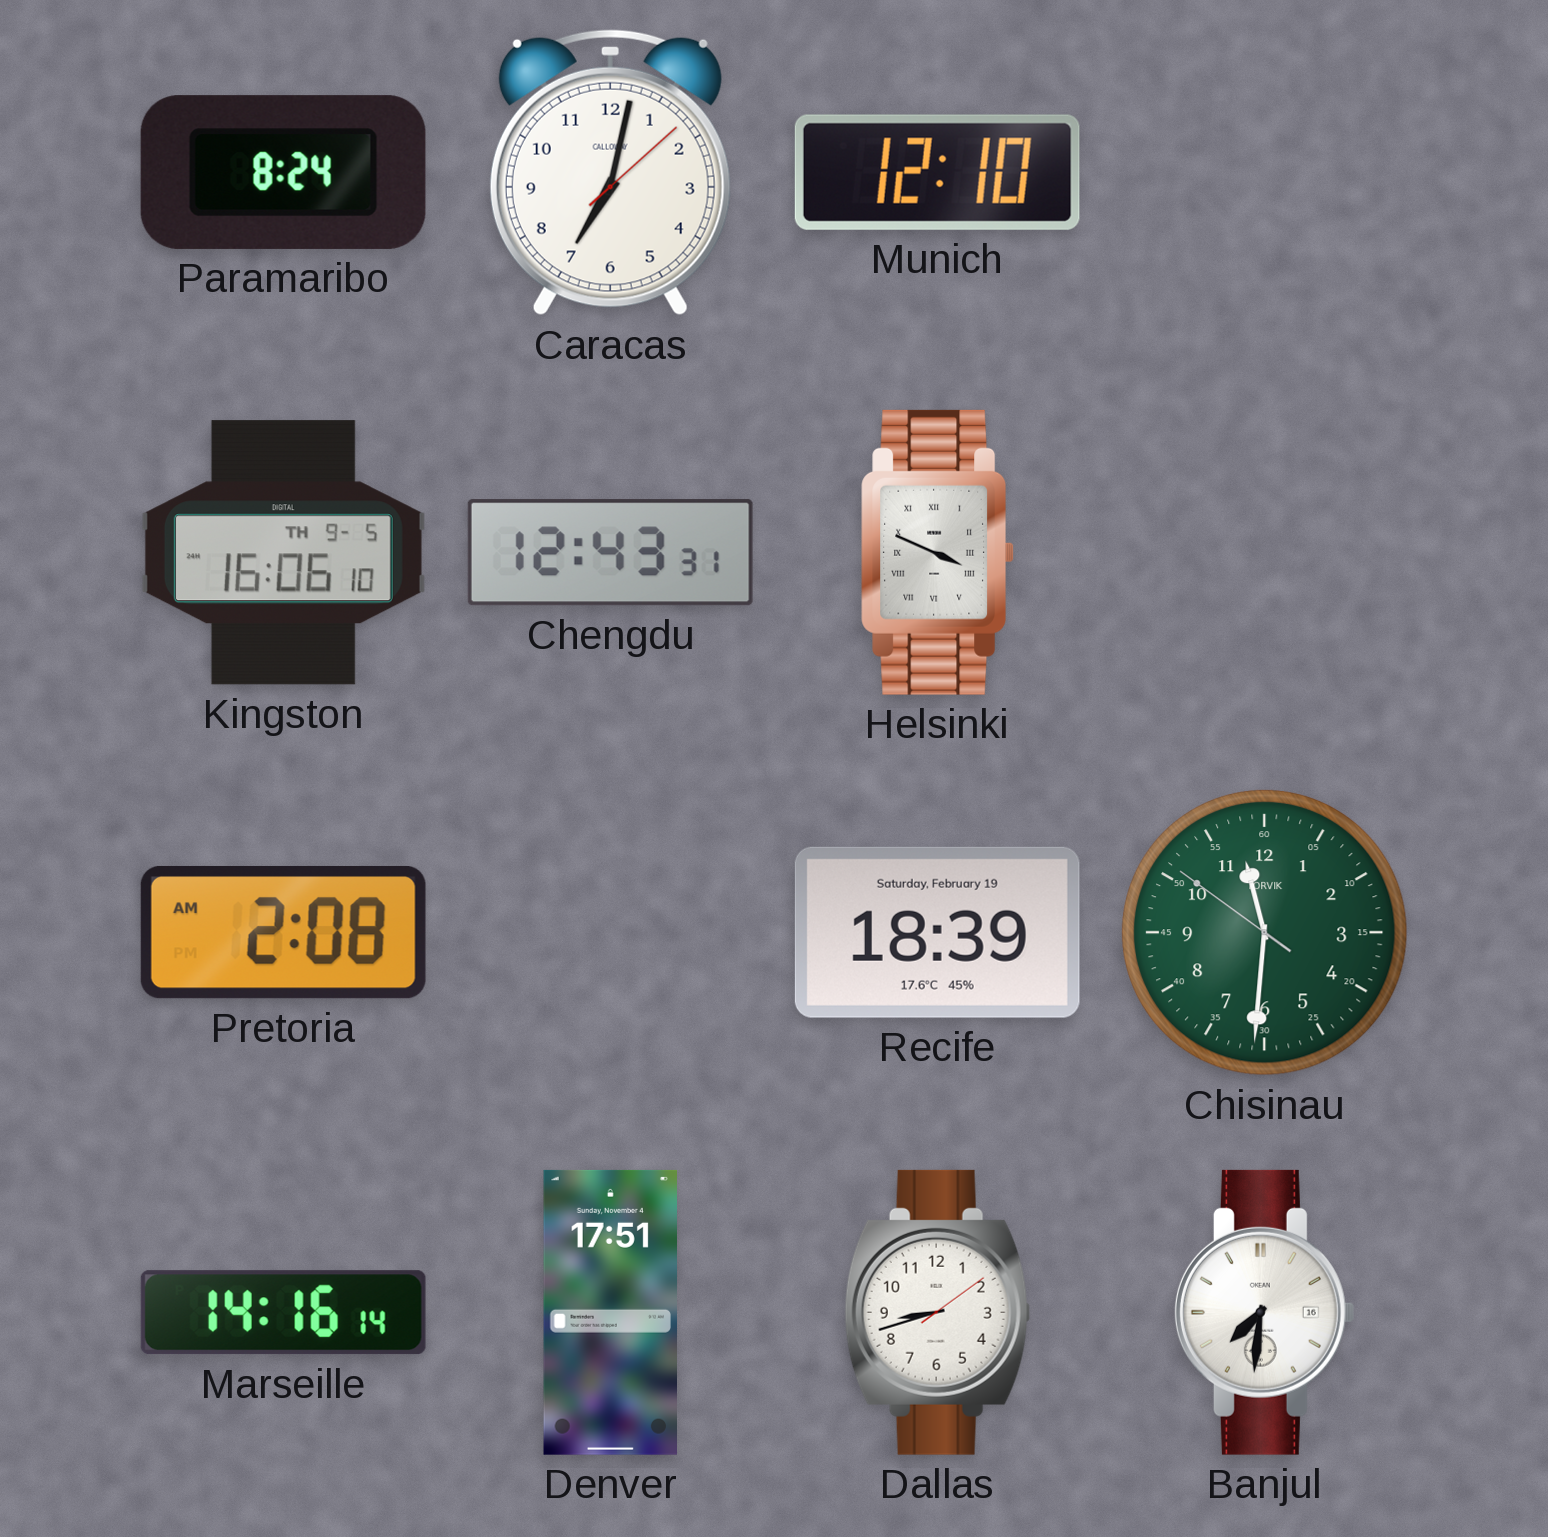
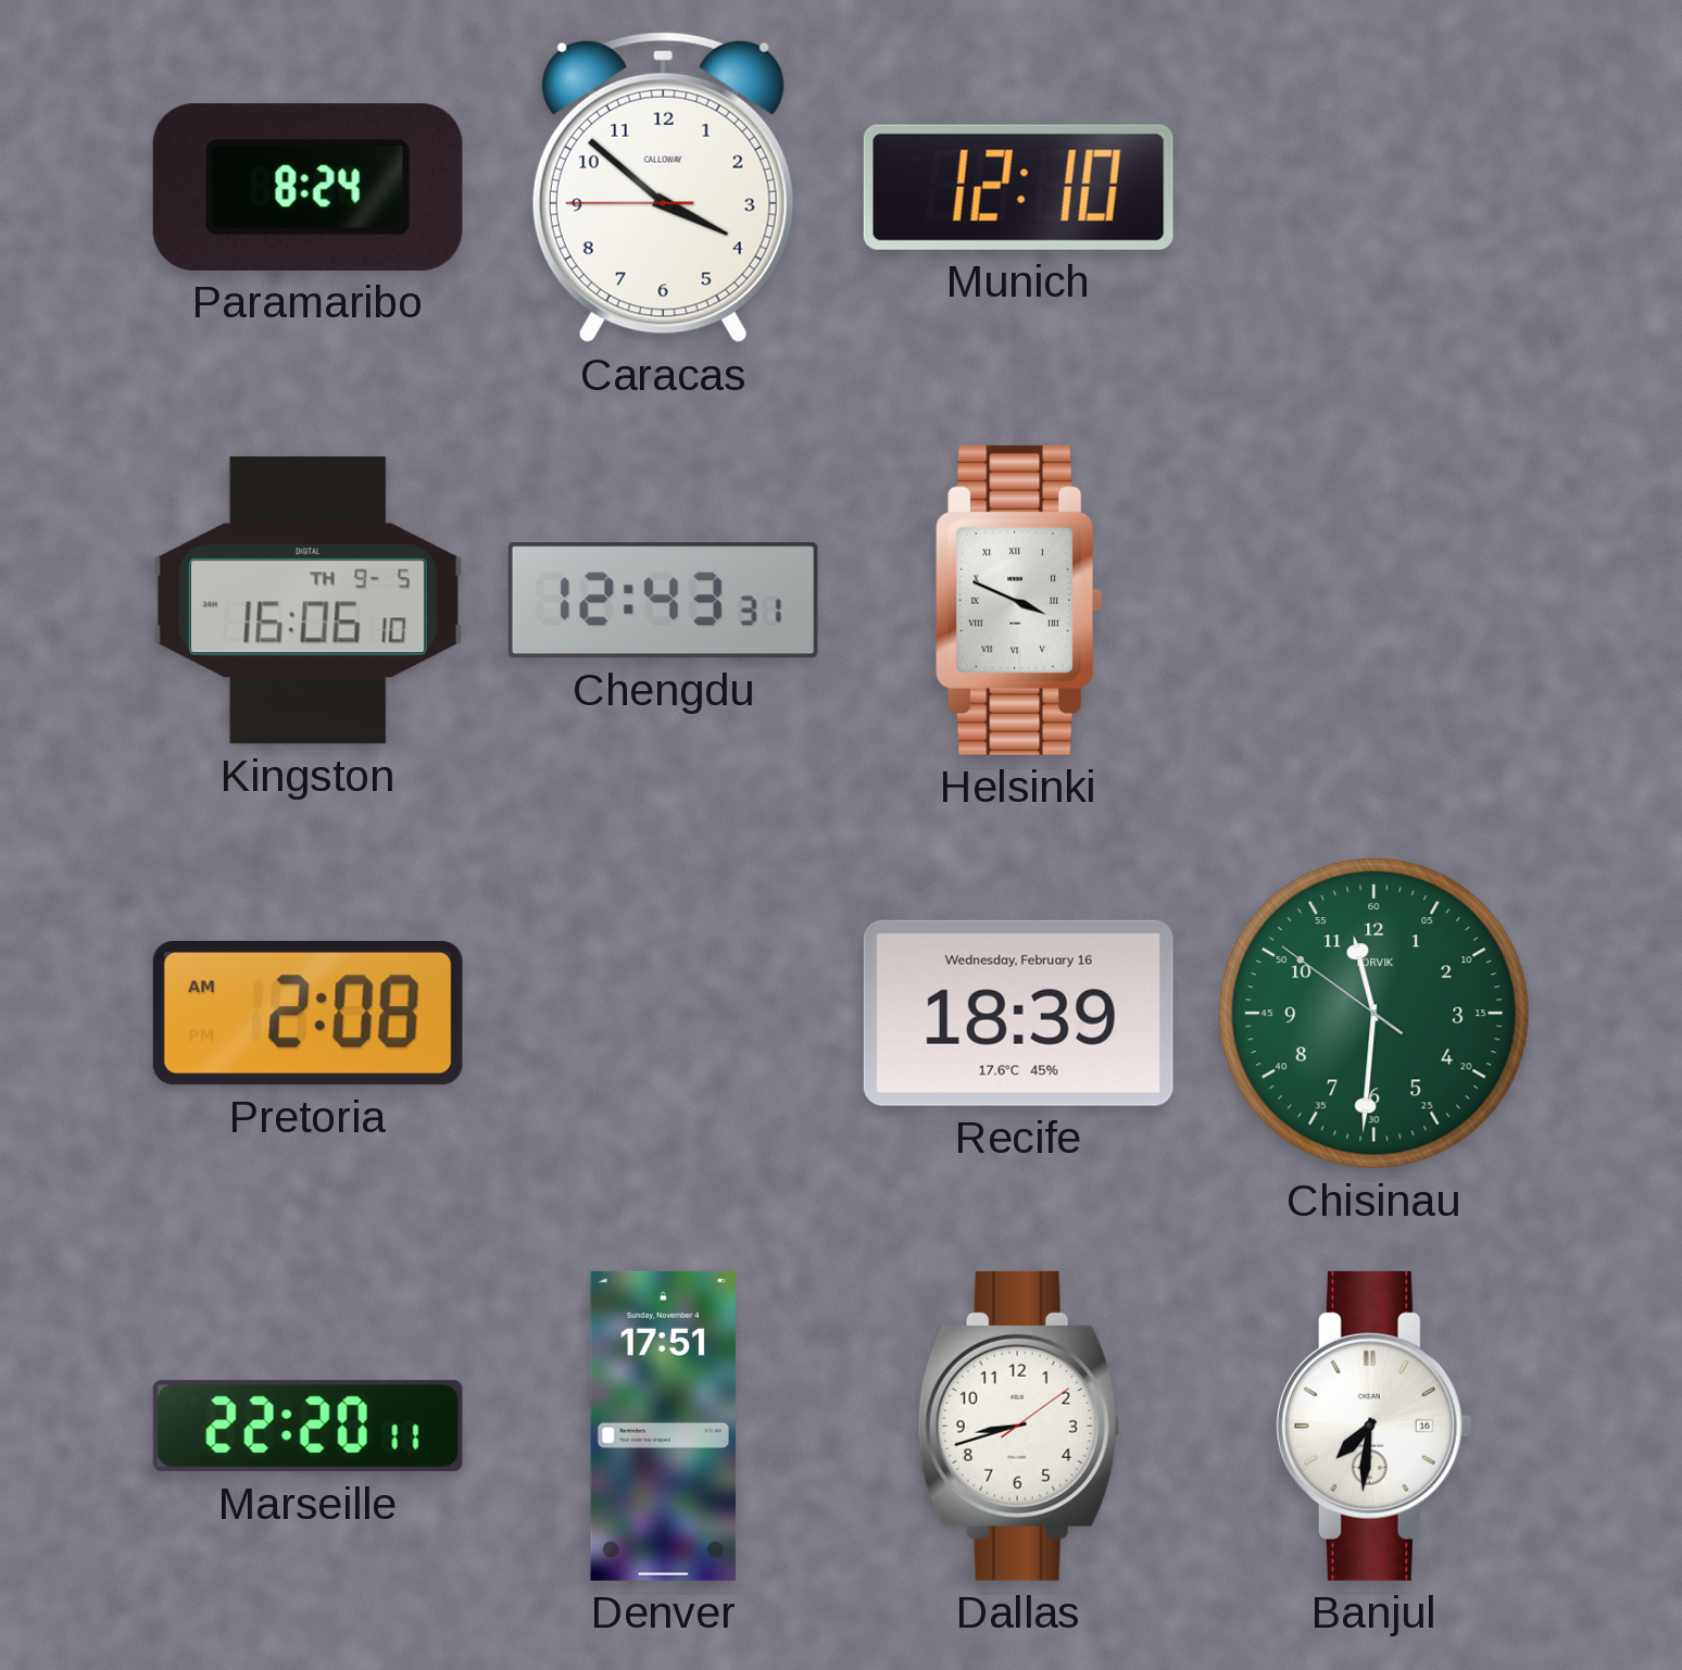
Caracas: 7:02 -> 3:51
Recife date: Saturday, February 19 -> Wednesday, February 16
Marseille: 14:16 -> 22:20
